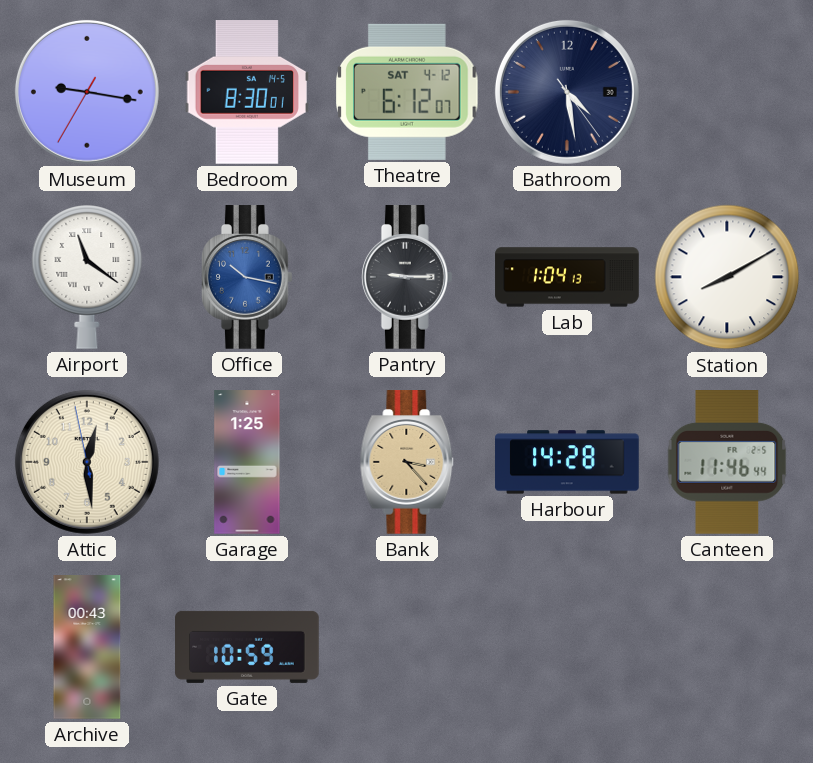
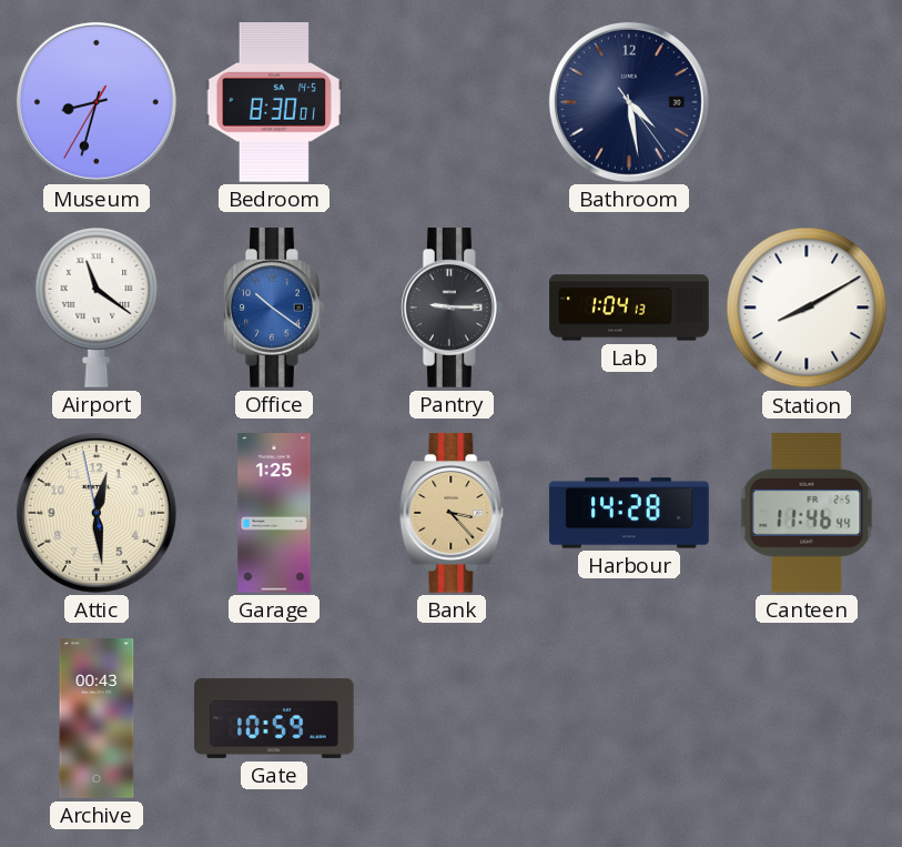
Museum: 9:16 -> 8:32
Theatre: 6:12 -> none
Office: 10:17 -> 10:21
